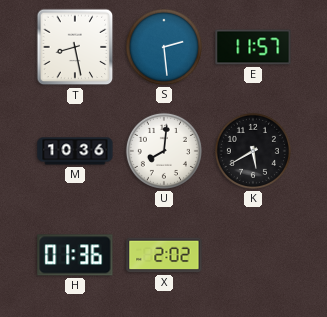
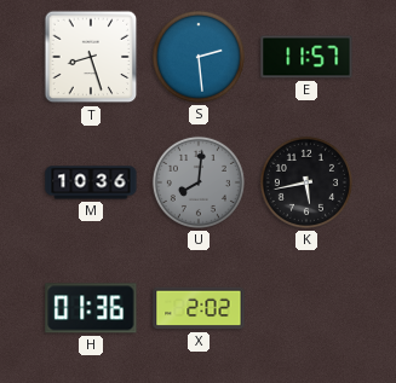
T: 8:28 -> 8:27
U dial: white -> grey
K: 5:40 -> 5:43
